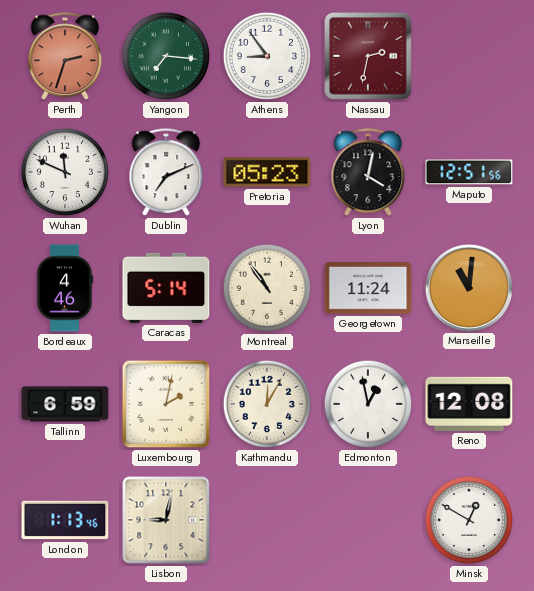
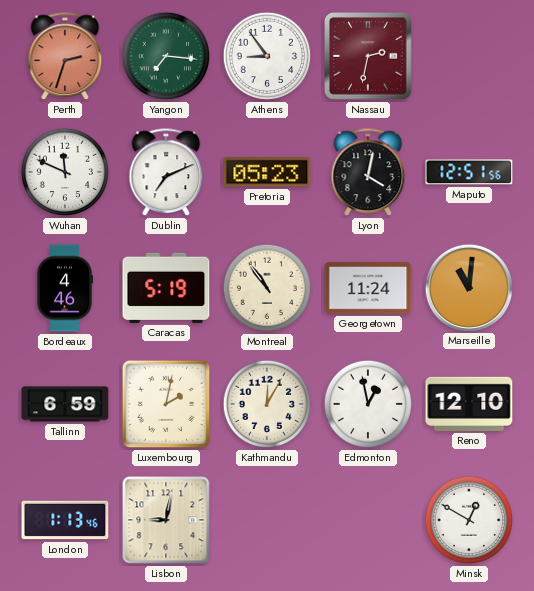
Caracas: 5:14 -> 5:19
Reno: 12:08 -> 12:10
